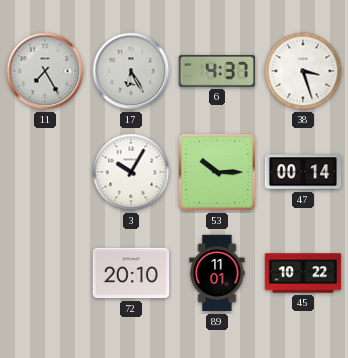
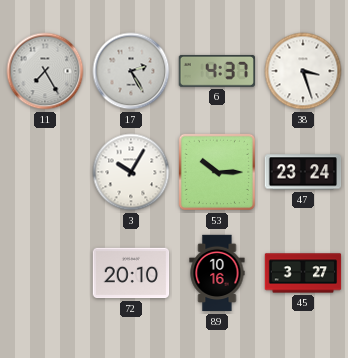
17: 6:25 -> 2:25
47: 00:14 -> 23:24
89: 11:01 -> 10:16
45: 10:22 -> 3:27
